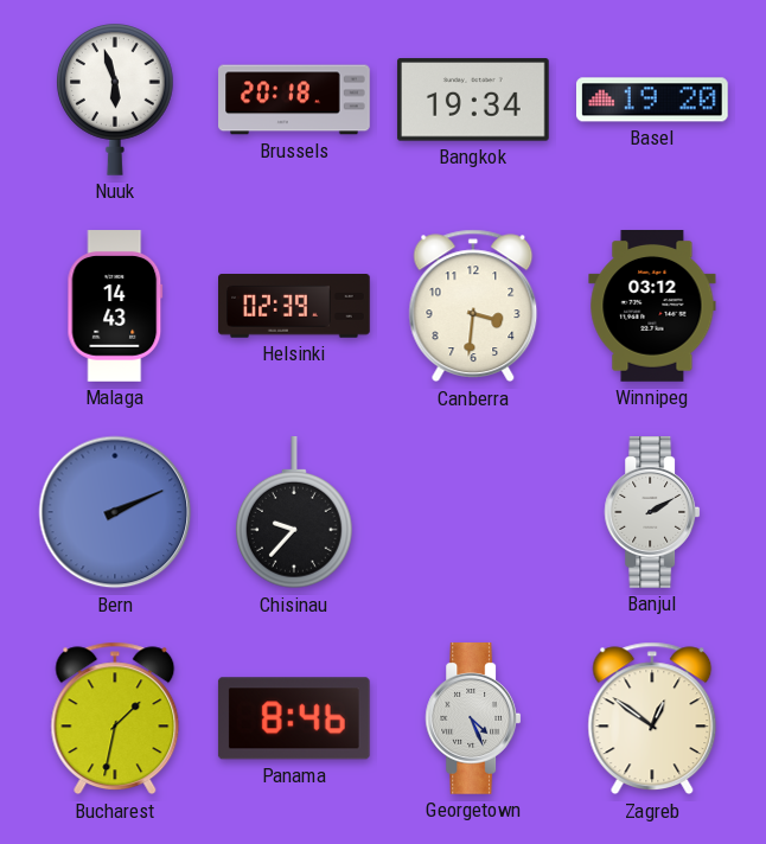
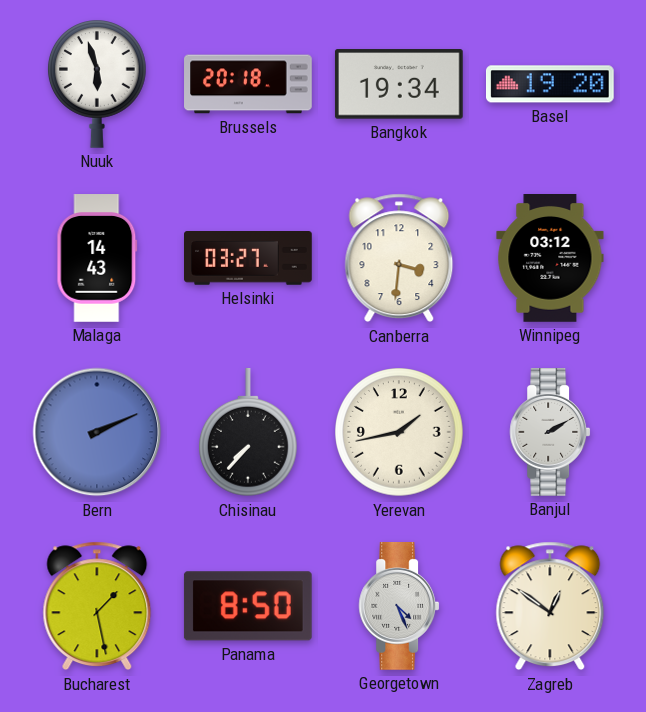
Helsinki: 02:39 -> 03:27
Chisinau: 9:37 -> 7:37
Yerevan: none -> 1:43
Bucharest: 1:32 -> 1:28
Panama: 8:46 -> 8:50
